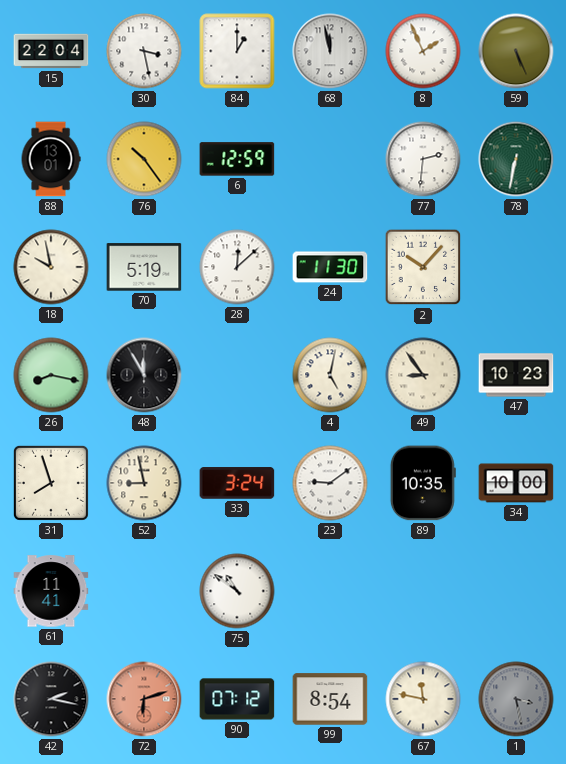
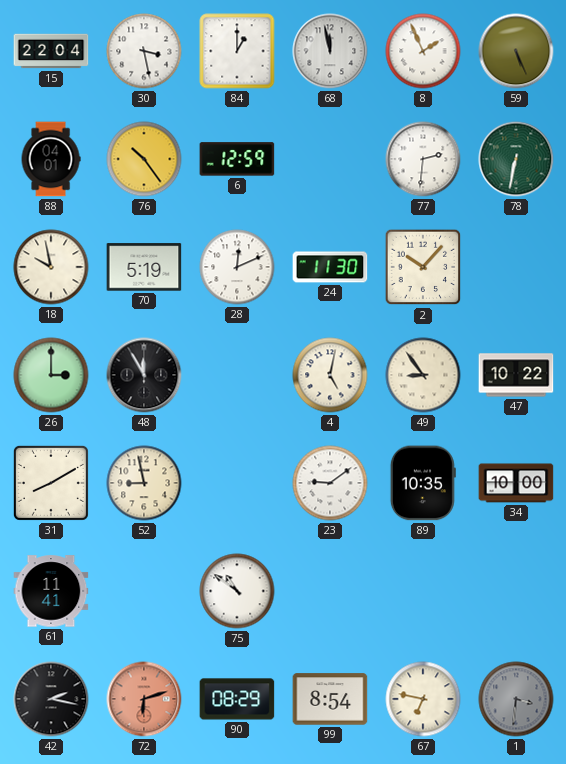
88: 13:01 -> 04:01
28: 12:08 -> 12:11
26: 8:17 -> 3:00
47: 10:23 -> 10:22
31: 7:57 -> 8:10
33: 3:24 -> none
90: 07:12 -> 08:29
67: 11:47 -> 6:47
1: 3:28 -> 3:31
